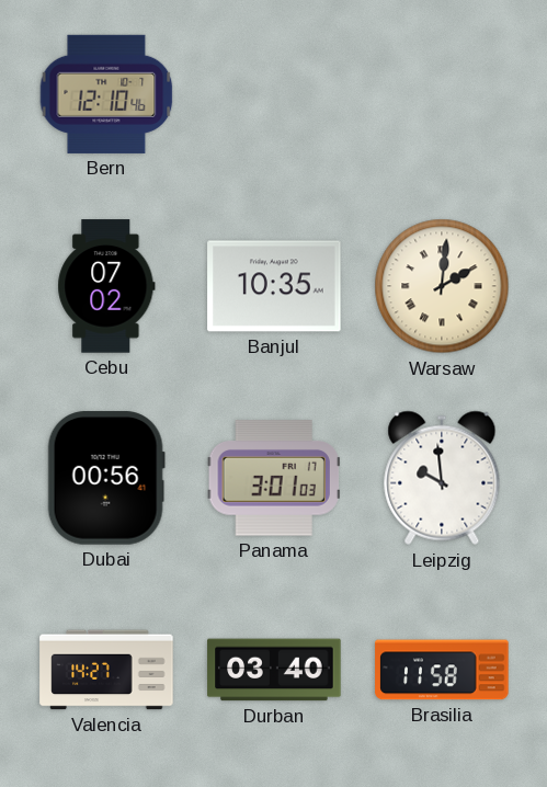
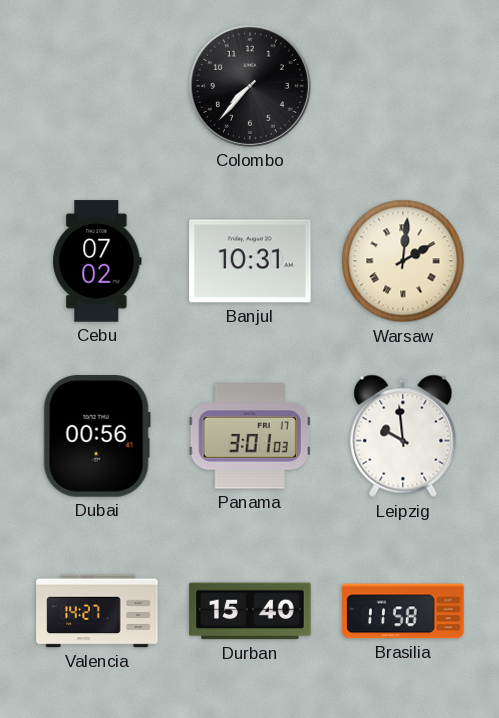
Bern: 12:10 -> none
Colombo: none -> 7:37
Banjul: 10:35 -> 10:31
Durban: 03:40 -> 15:40
